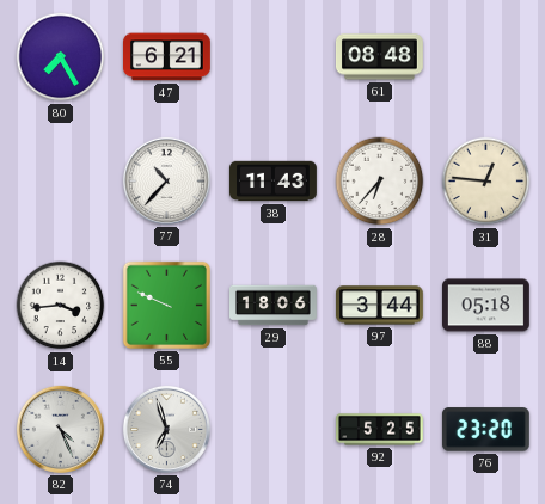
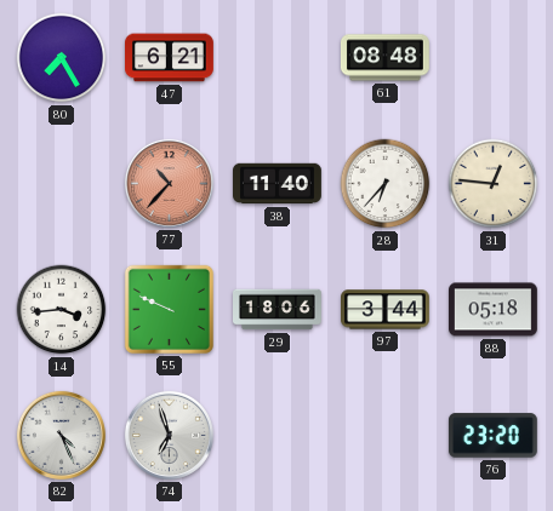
77 dial: white -> salmon
38: 11:43 -> 11:40
92: 5:25 -> none
